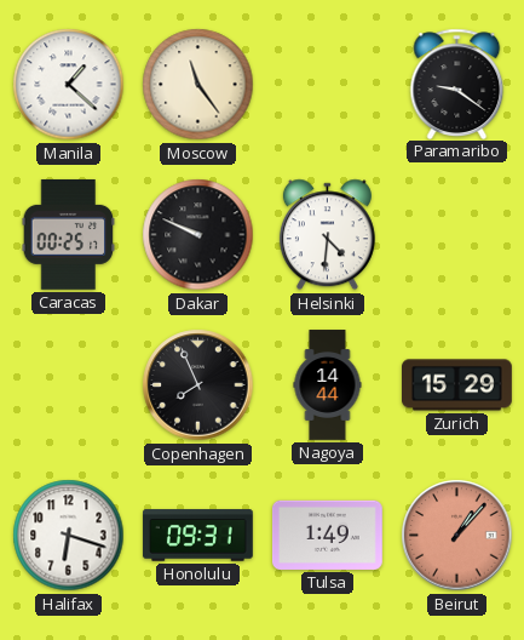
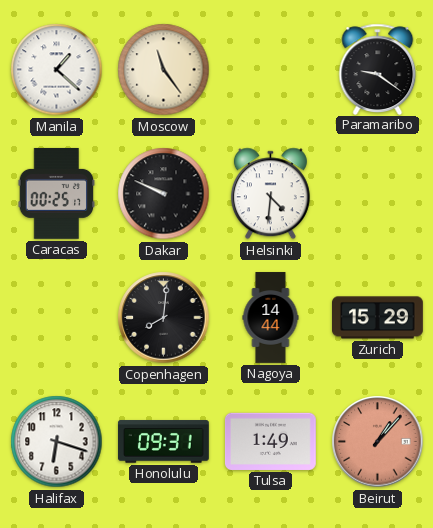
Copenhagen: 7:56 -> 8:01
